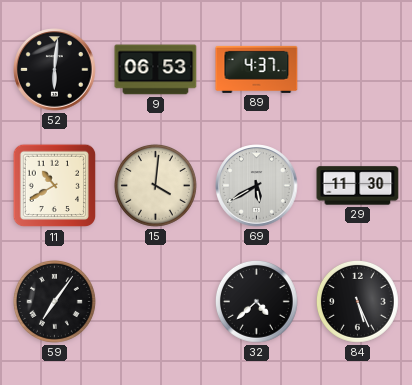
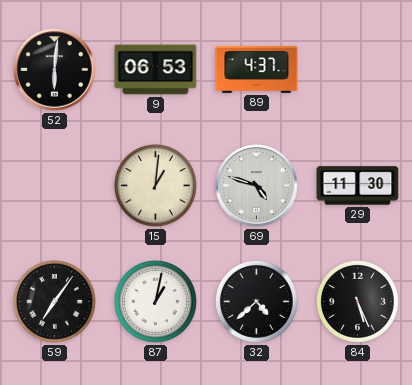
11: 10:40 -> none
15: 4:01 -> 1:01
69: 5:40 -> 4:48
87: none -> 1:02
